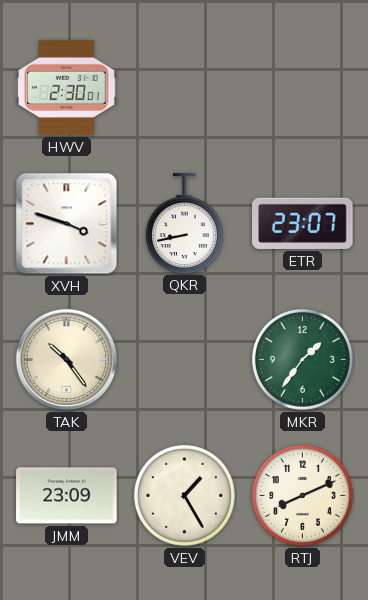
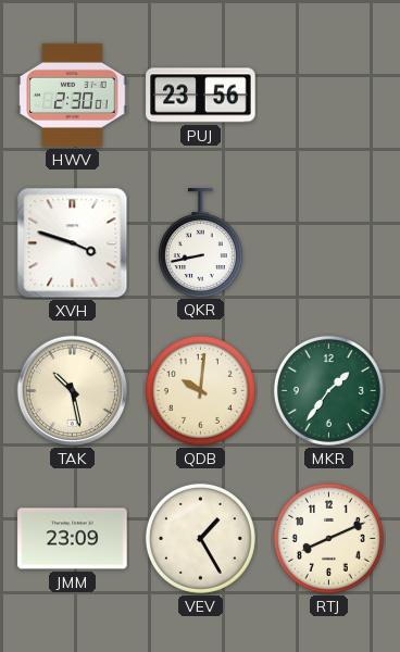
PUJ: none -> 23:56
ETR: 23:07 -> none
TAK: 10:24 -> 10:28
QDB: none -> 10:01
